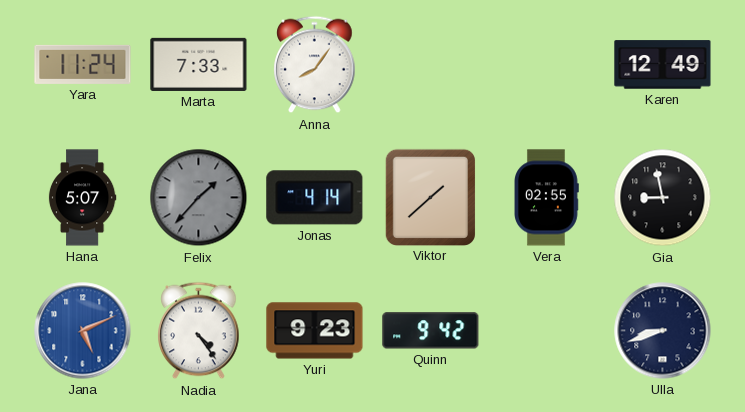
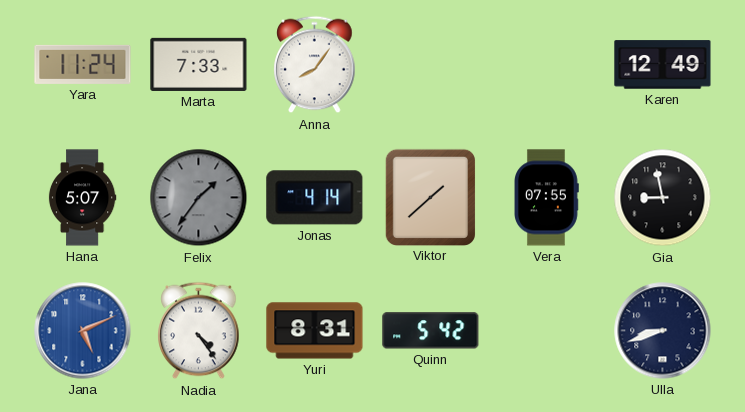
Felix: 1:37 -> 1:36
Vera: 02:55 -> 07:55
Yuri: 9:23 -> 8:31
Quinn: 9:42 -> 5:42
